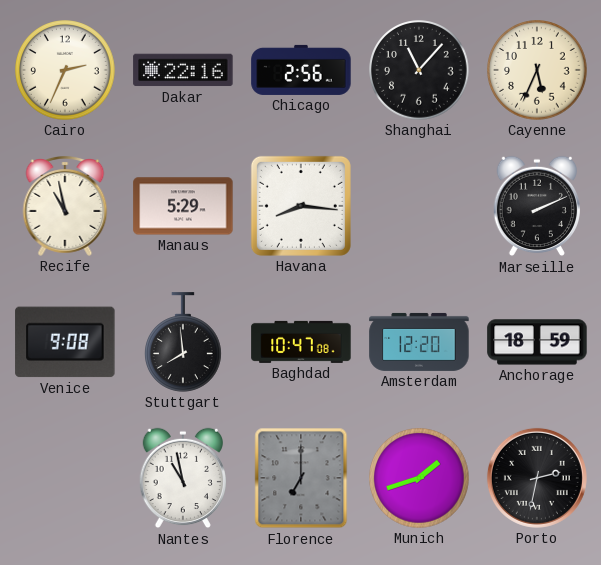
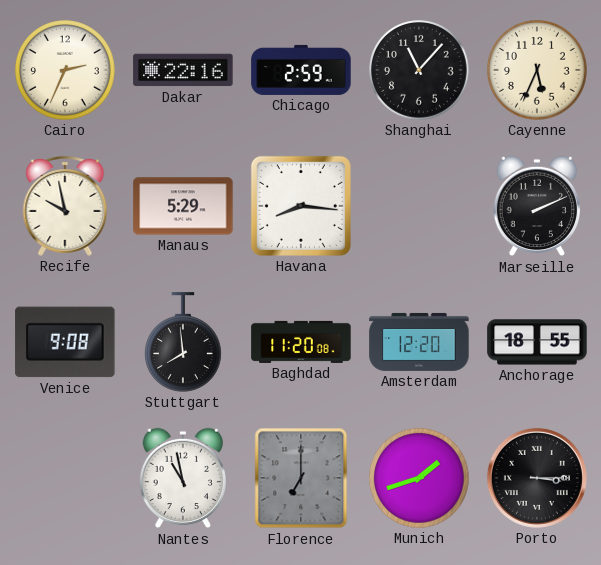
Chicago: 2:56 -> 2:59
Recife: 10:58 -> 9:58
Baghdad: 10:47 -> 11:20
Anchorage: 18:59 -> 18:55
Porto: 2:32 -> 3:15
